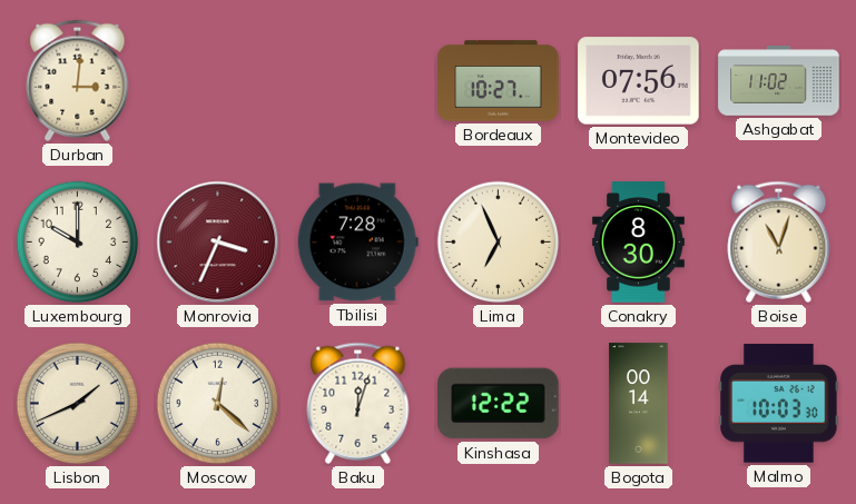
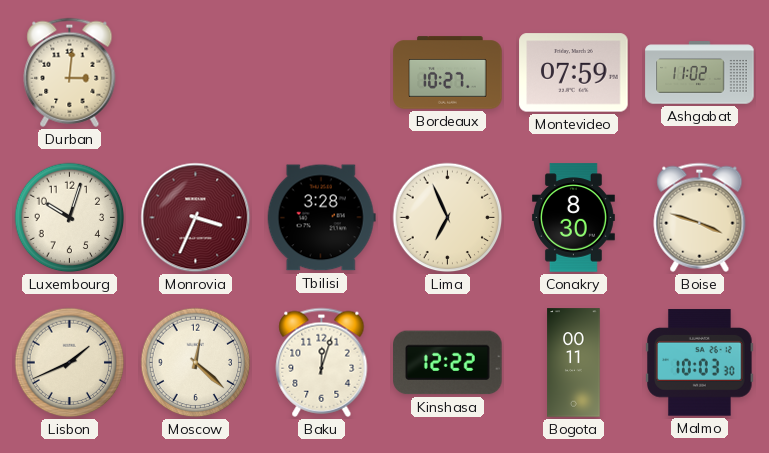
Montevideo: 07:56 -> 07:59
Luxembourg: 10:00 -> 10:03
Tbilisi: 7:28 -> 3:28
Boise: 11:03 -> 3:48
Bogota: 00:14 -> 00:11
